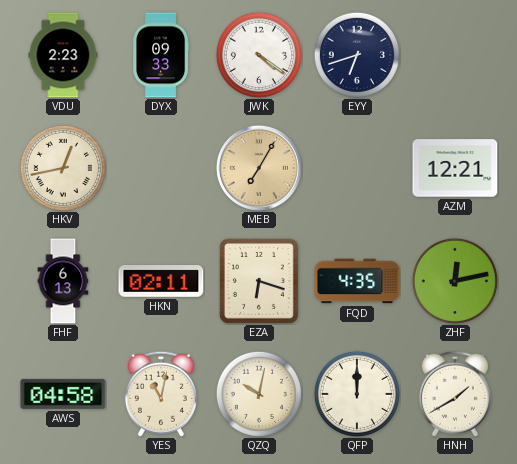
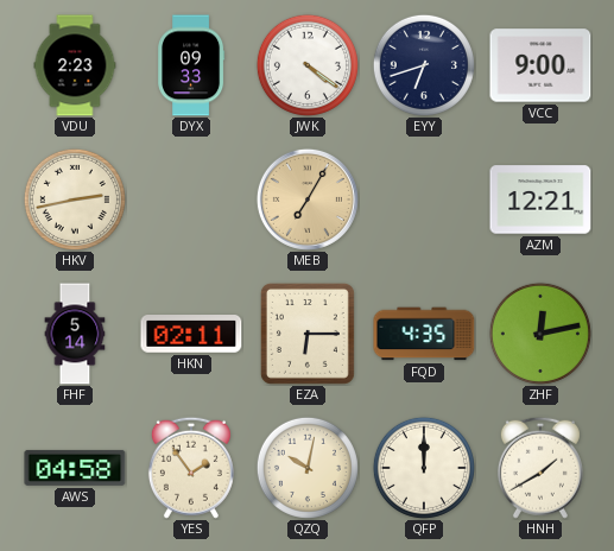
VCC: none -> 9:00
HKV: 12:43 -> 2:43
FHF: 6:13 -> 5:14
EZA: 6:18 -> 6:15
YES: 11:02 -> 1:54
